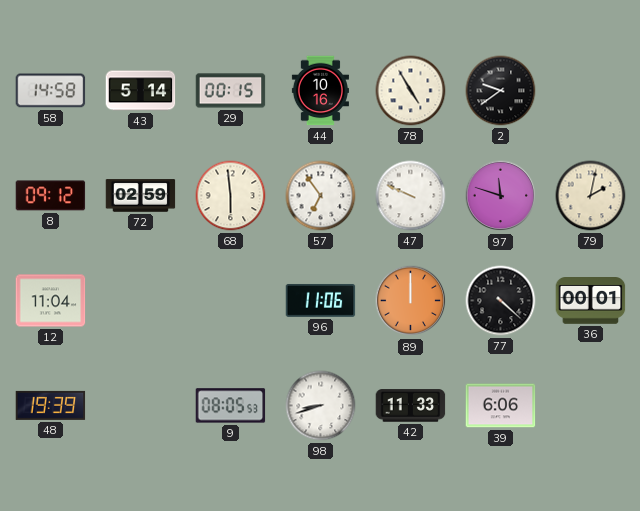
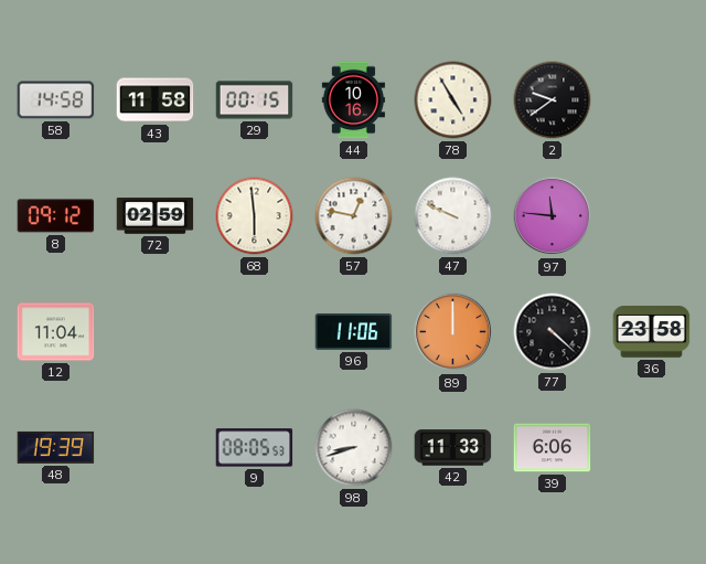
43: 5:14 -> 11:58
57: 6:54 -> 12:47
97: 11:48 -> 11:46
79: 2:02 -> none
36: 00:01 -> 23:58
